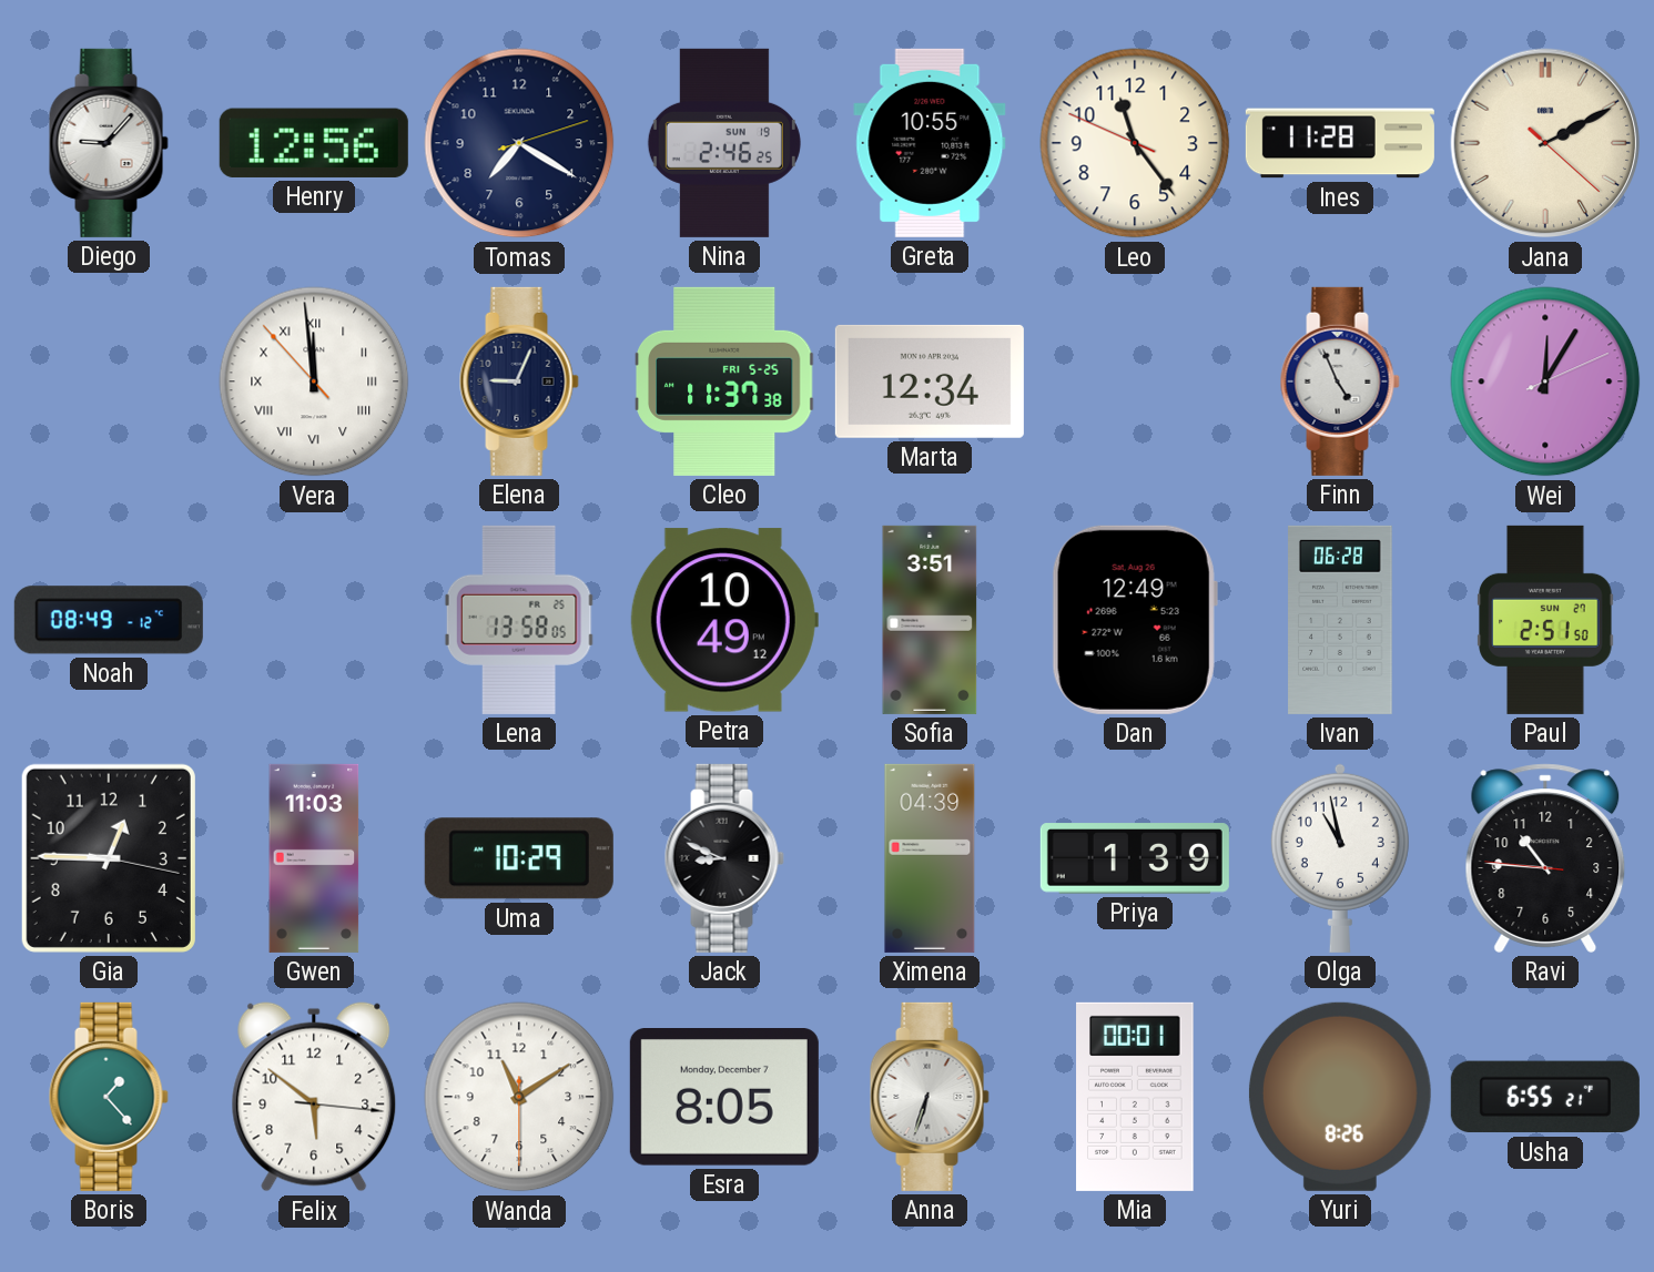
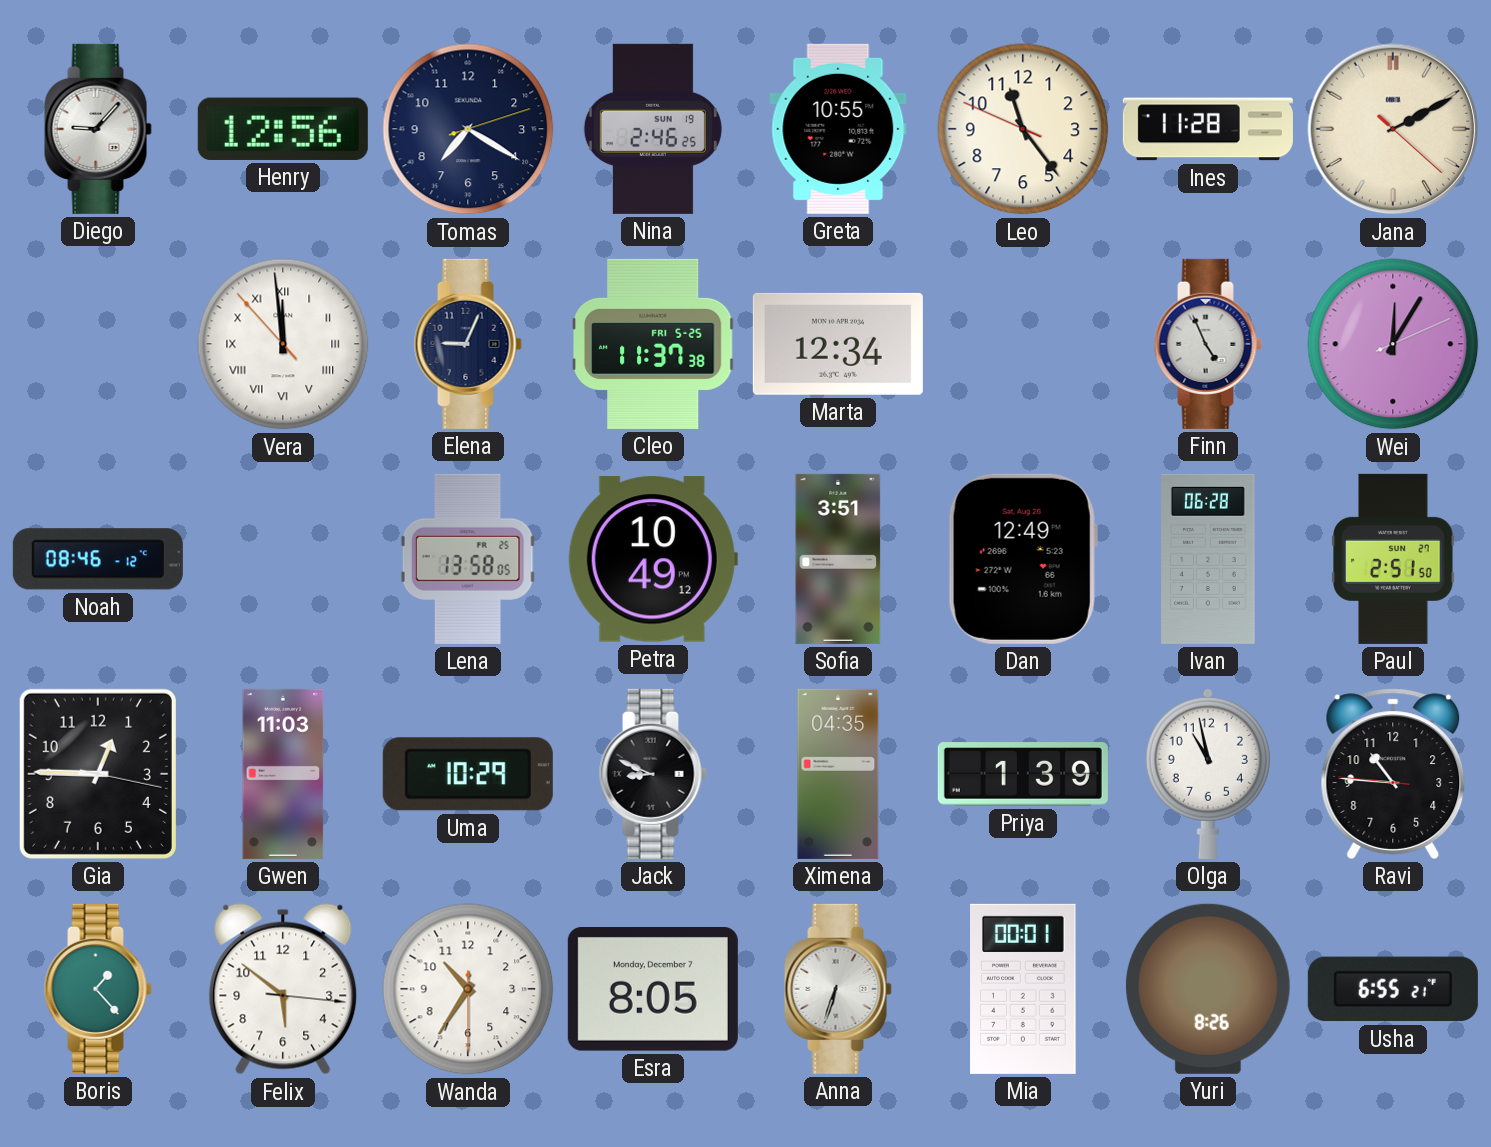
Noah: 08:49 -> 08:46
Ximena: 04:39 -> 04:35
Wanda: 11:09 -> 10:35
